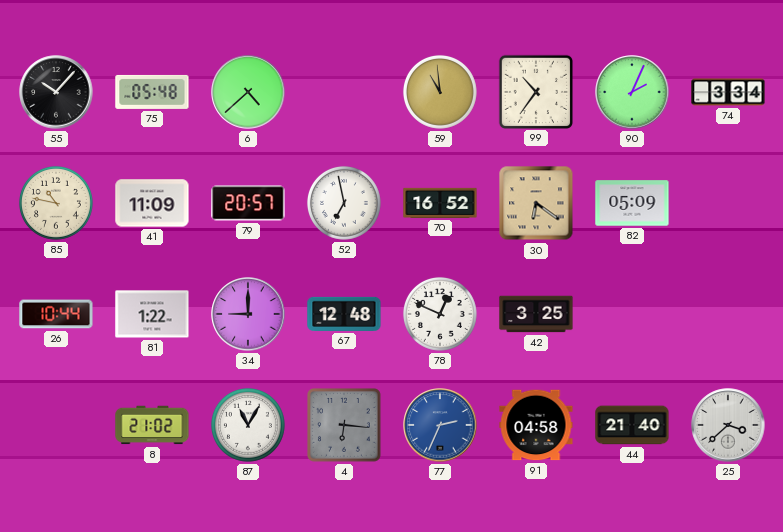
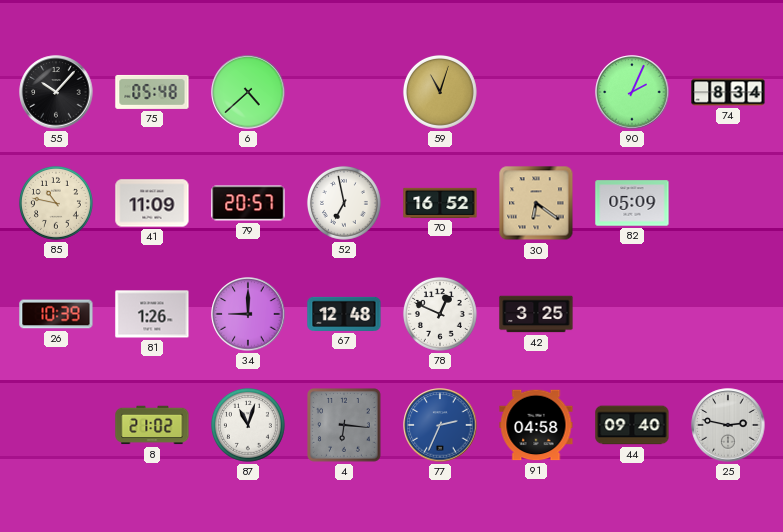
59: 10:59 -> 11:03
99: 10:36 -> none
74: 3:34 -> 8:34
26: 10:44 -> 10:39
81: 1:22 -> 1:26
87: 11:05 -> 11:03
44: 21:40 -> 09:40
25: 3:38 -> 2:47
